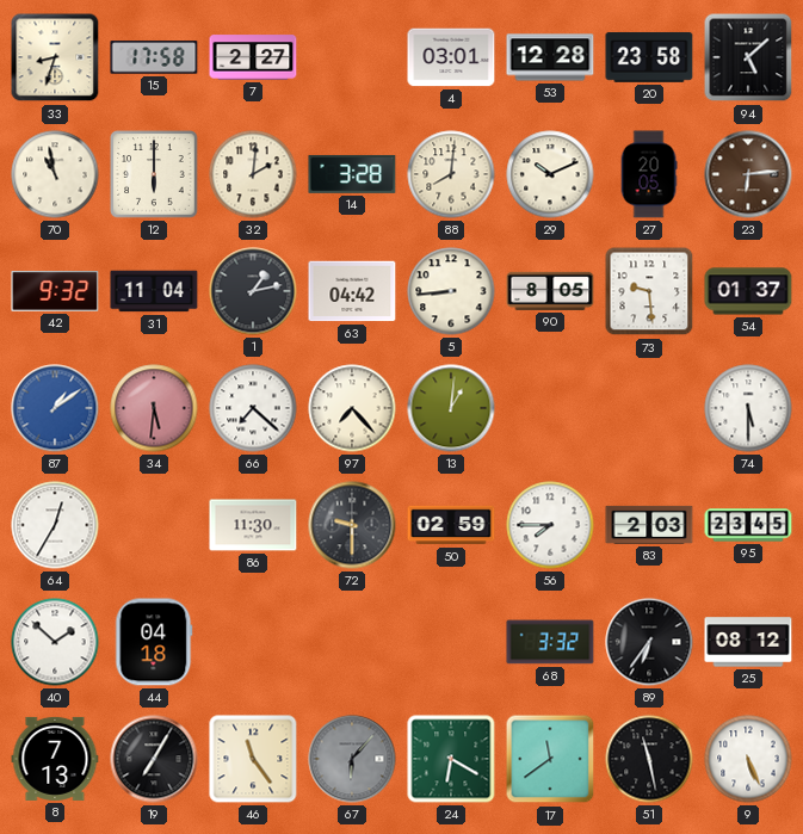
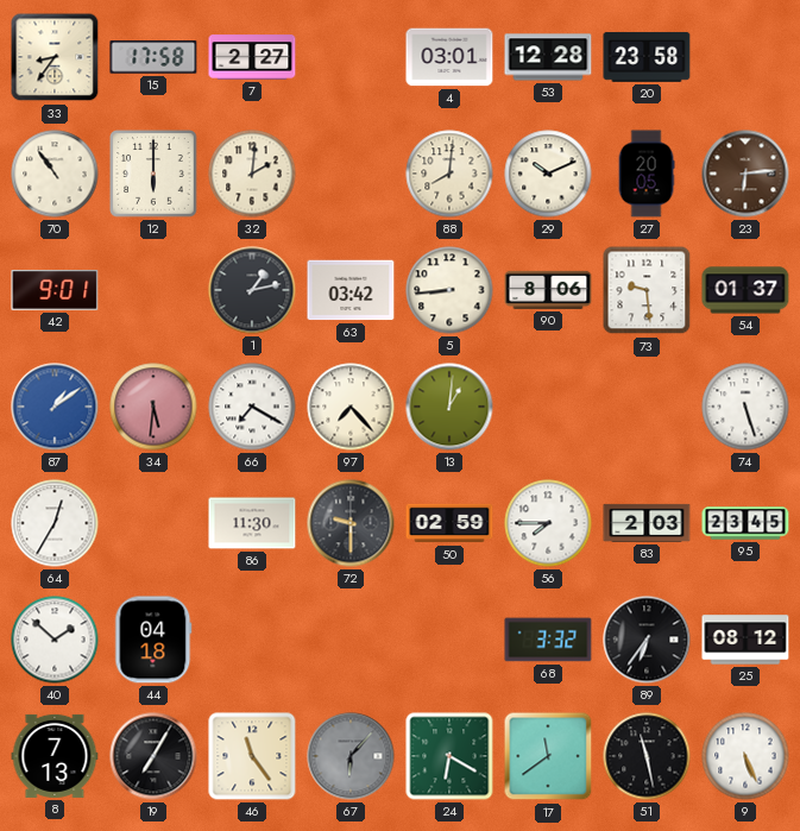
33: 8:33 -> 8:36
94: 5:08 -> none
70: 10:58 -> 10:54
14: 3:28 -> none
42: 9:32 -> 9:01
31: 11:04 -> none
63: 04:42 -> 03:42
90: 8:05 -> 8:06
66: 7:22 -> 7:20
74: 5:30 -> 5:27
